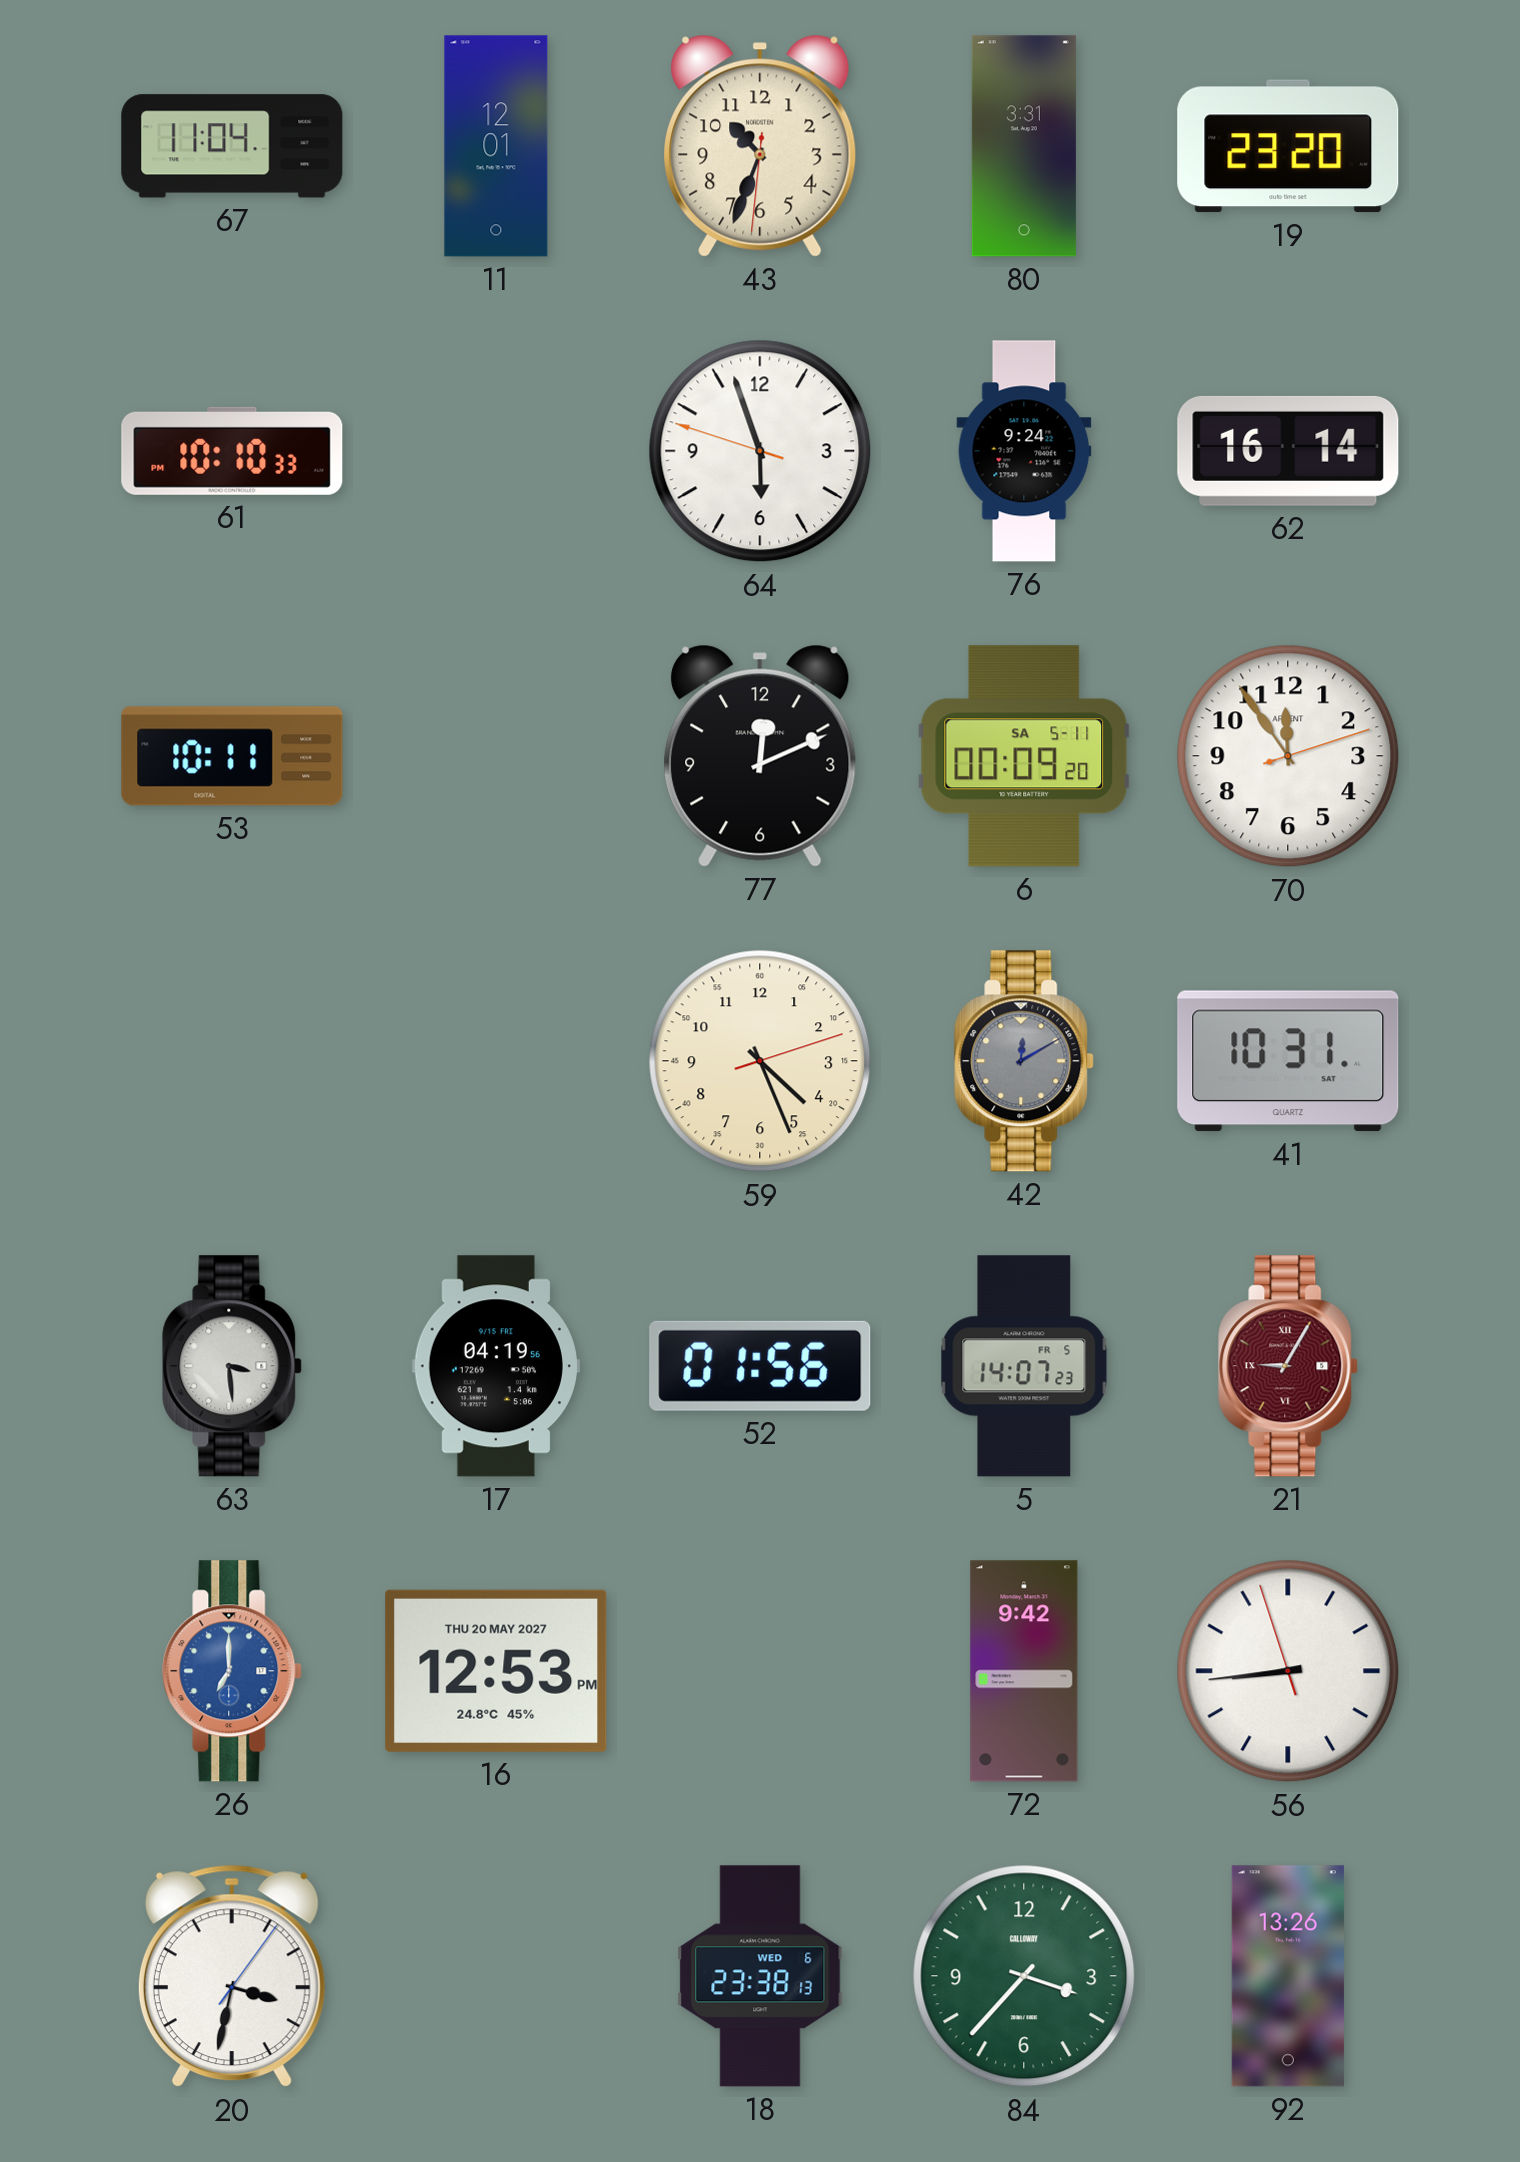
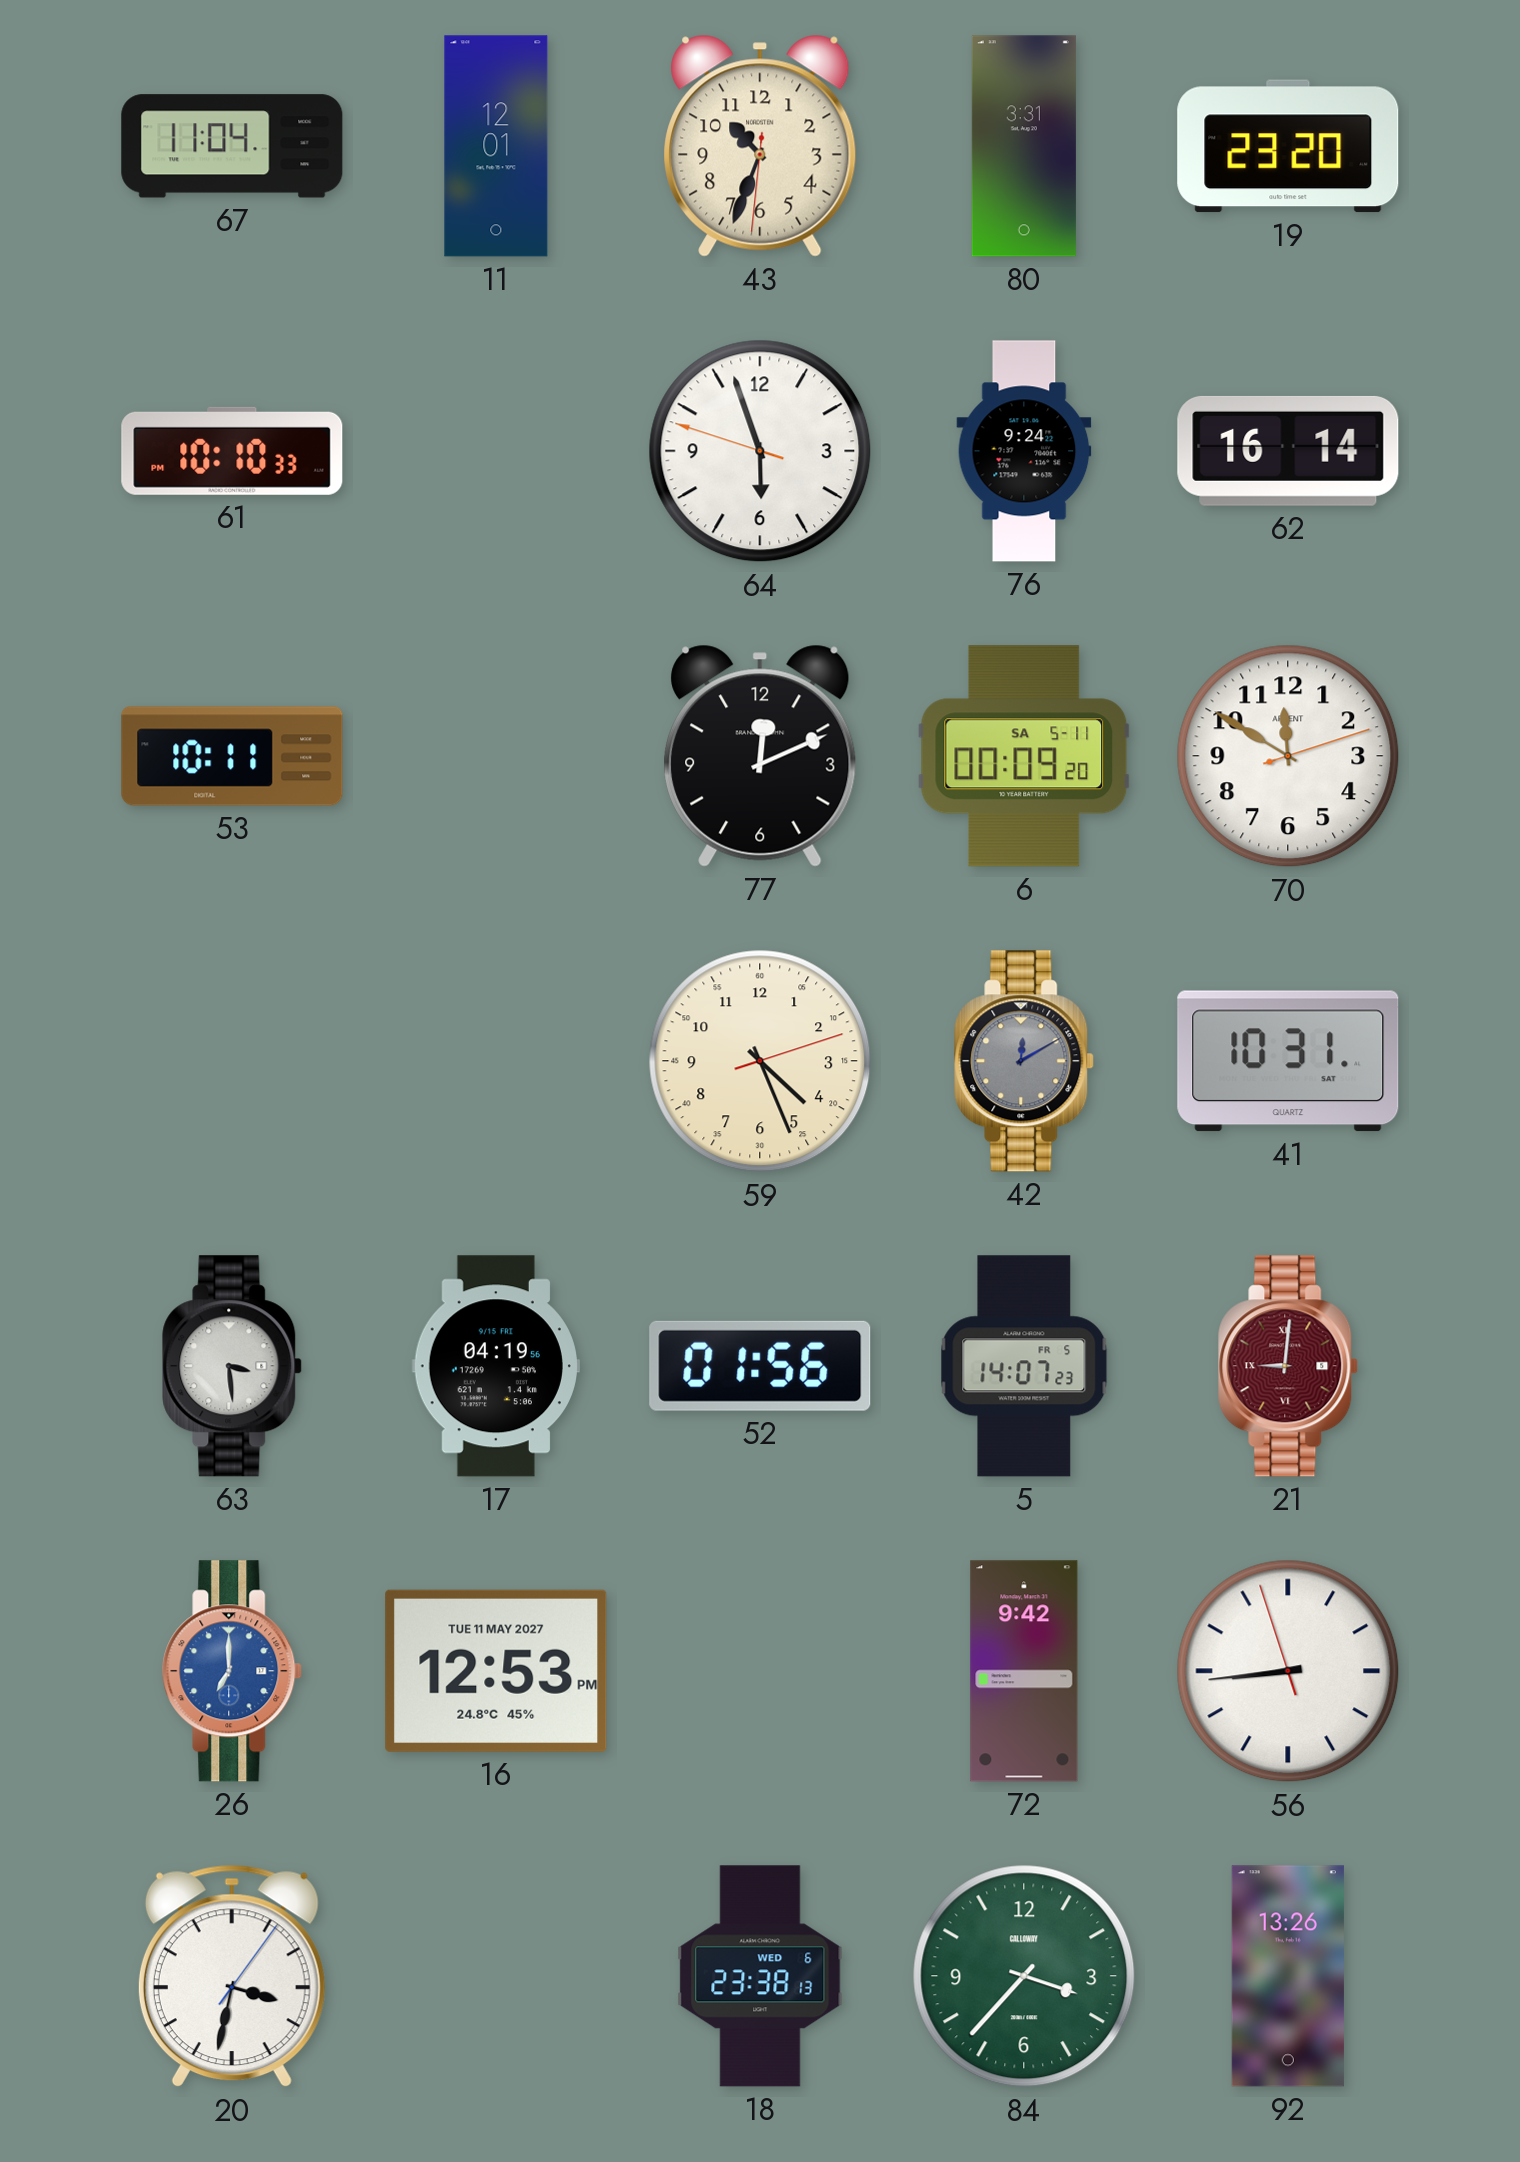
70: 11:54 -> 11:50
21: 9:05 -> 9:01
16 date: THU 20 MAY 2027 -> TUE 11 MAY 2027
